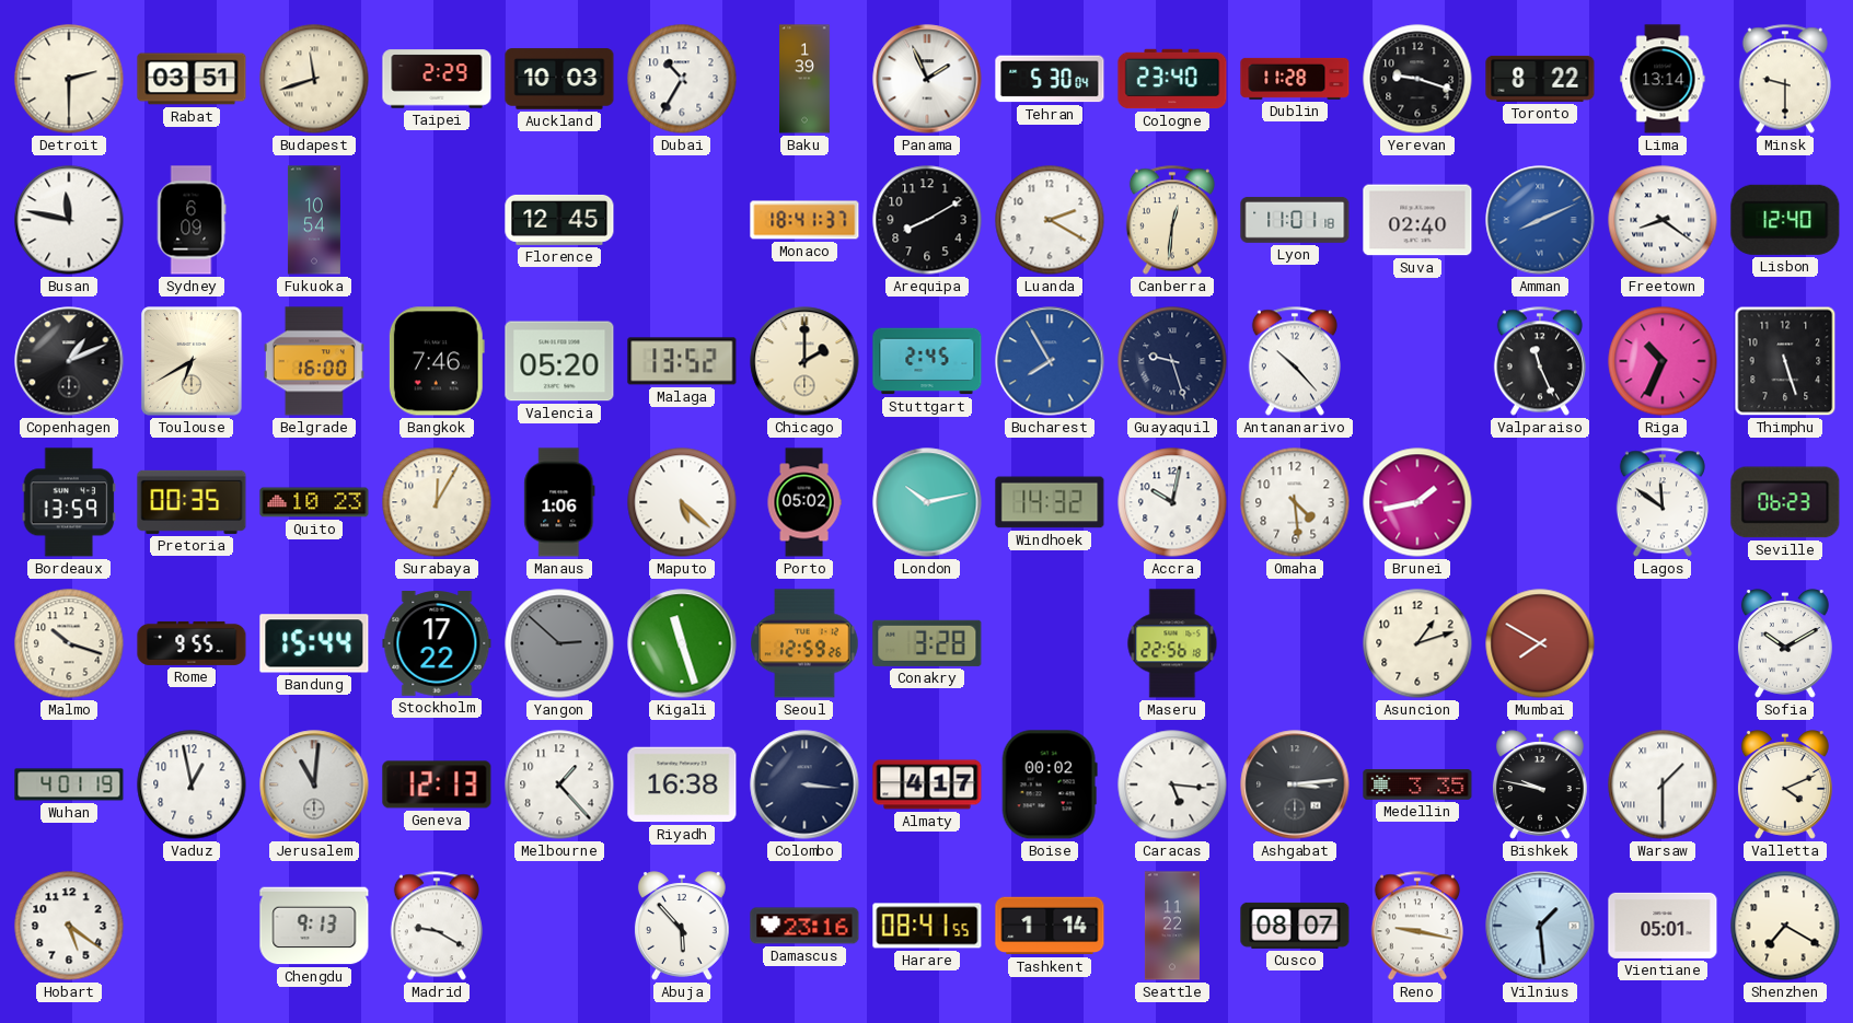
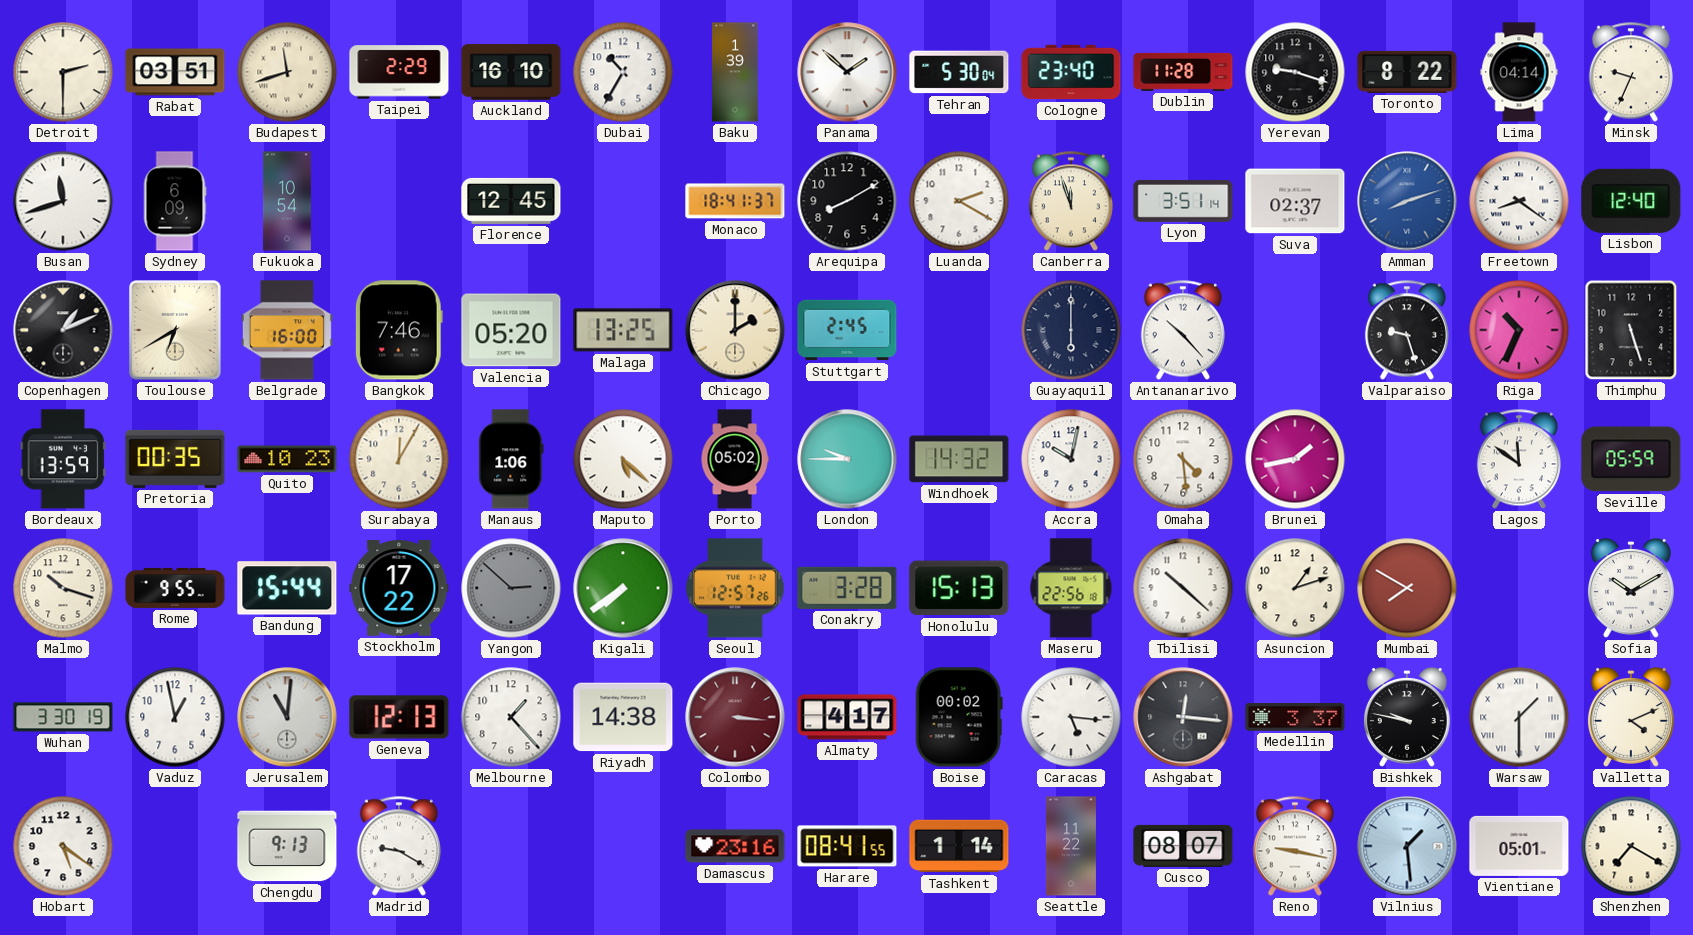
Auckland: 10:03 -> 16:10
Panama: 1:56 -> 1:52
Lima: 13:14 -> 04:14
Minsk: 9:30 -> 9:34
Busan: 11:47 -> 11:42
Canberra: 12:31 -> 11:57
Lyon: 11:01 -> 3:51
Suva: 02:40 -> 02:37
Amman: 8:11 -> 8:12
Malaga: 13:52 -> 13:25
Bucharest: 7:55 -> none
Guayaquil: 9:27 -> 6:00
Valparaiso: 11:26 -> 9:27
London: 10:13 -> 9:45
Seville: 06:23 -> 05:59
Kigali: 11:27 -> 7:39
Seoul: 12:59 -> 12:57
Honolulu: none -> 15:13
Tbilisi: none -> 10:22
Wuhan: 4:01 -> 3:30
Riyadh: 16:38 -> 14:38
Colombo dial: navy -> burgundy
Ashgabat: 3:14 -> 12:16
Medellin: 3:35 -> 3:37
Abuja: 5:53 -> none
